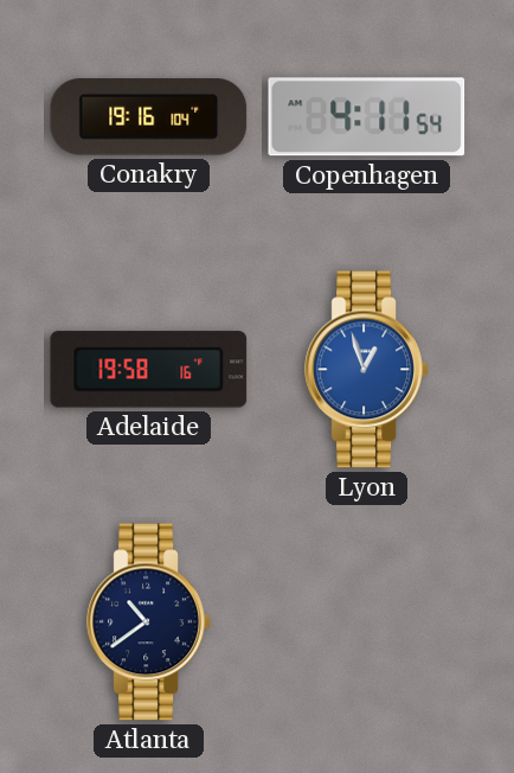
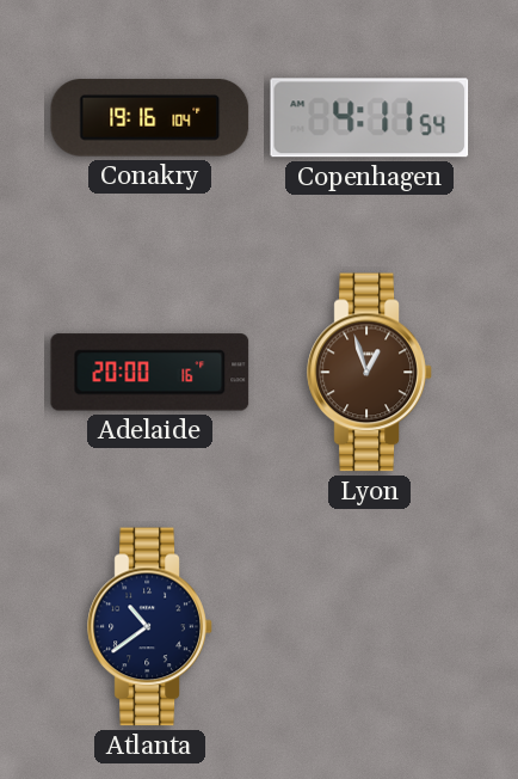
Adelaide: 19:58 -> 20:00
Lyon dial: blue -> brown
